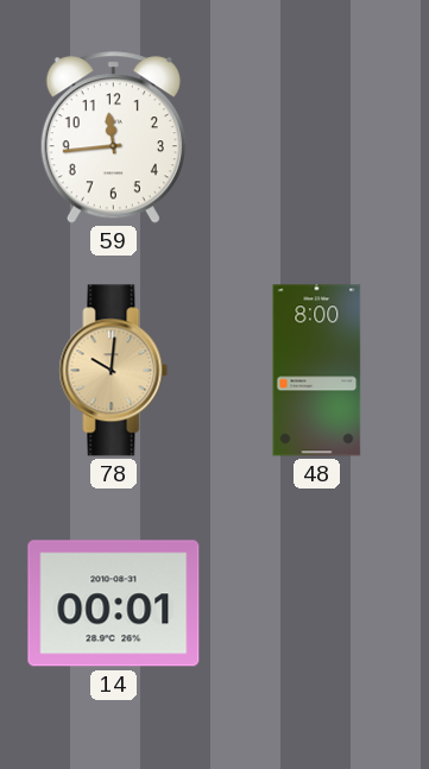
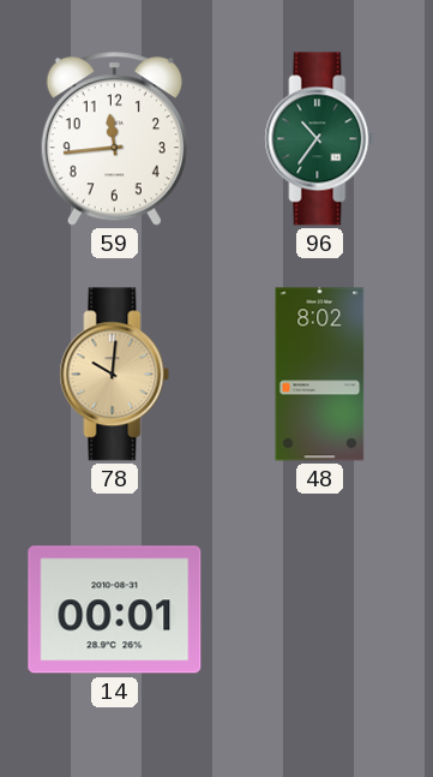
96: none -> 10:36
48: 8:00 -> 8:02
